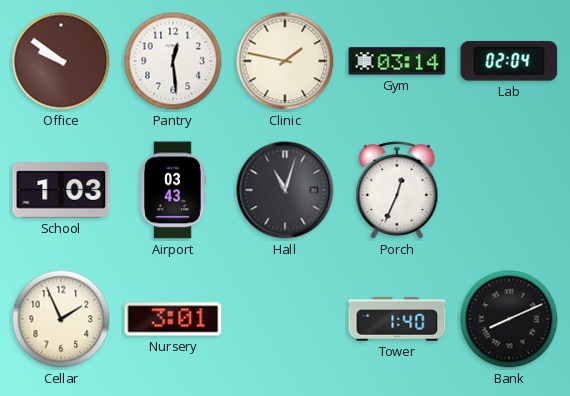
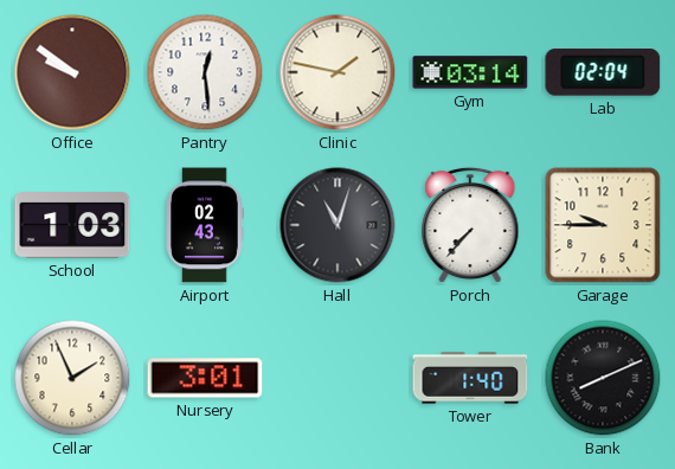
Airport: 03:43 -> 02:43
Porch: 12:34 -> 7:37
Garage: none -> 9:45
